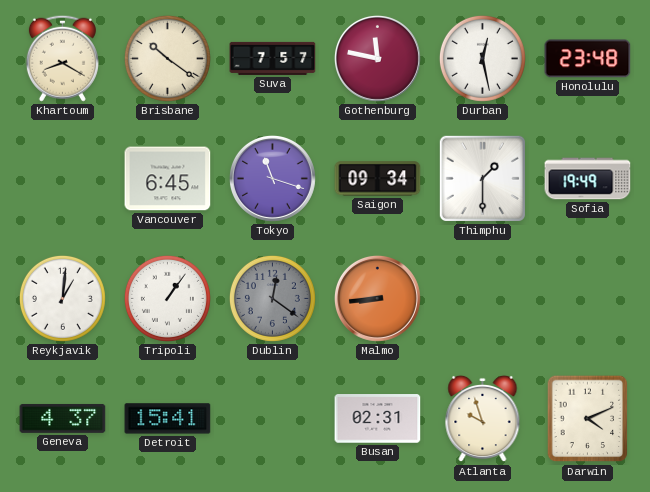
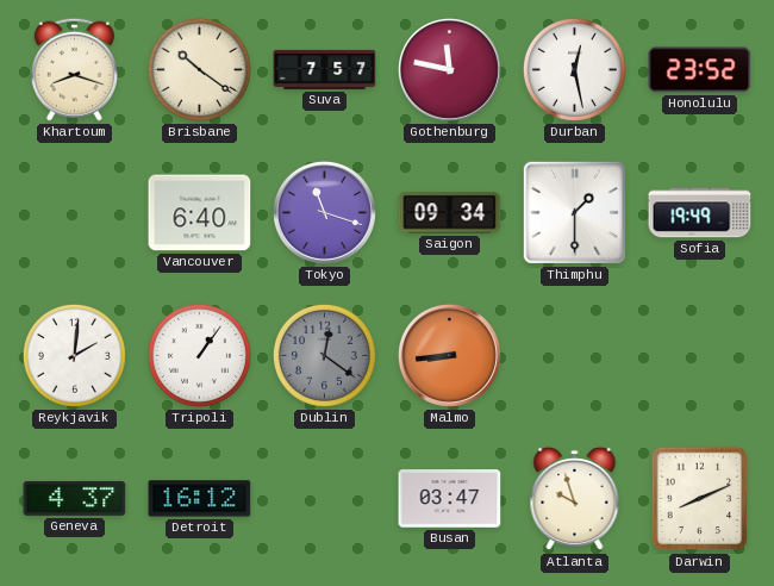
Khartoum: 8:20 -> 8:18
Honolulu: 23:48 -> 23:52
Vancouver: 6:45 -> 6:40
Reykjavik: 1:01 -> 2:01
Detroit: 15:41 -> 16:12
Busan: 02:31 -> 03:47
Darwin: 4:11 -> 8:11
